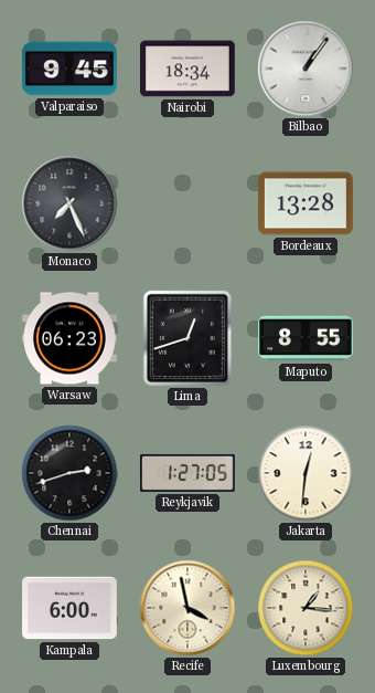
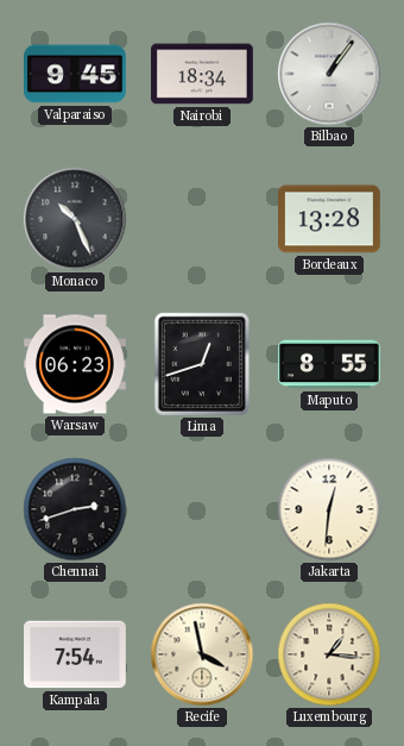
Monaco: 7:26 -> 10:26
Reykjavik: 1:27 -> none
Kampala: 6:00 -> 7:54
